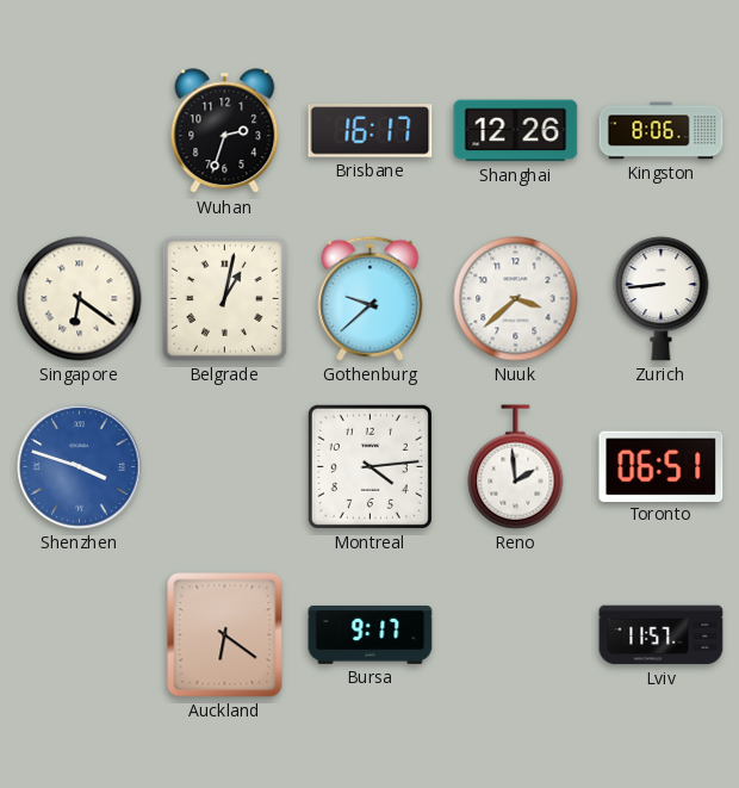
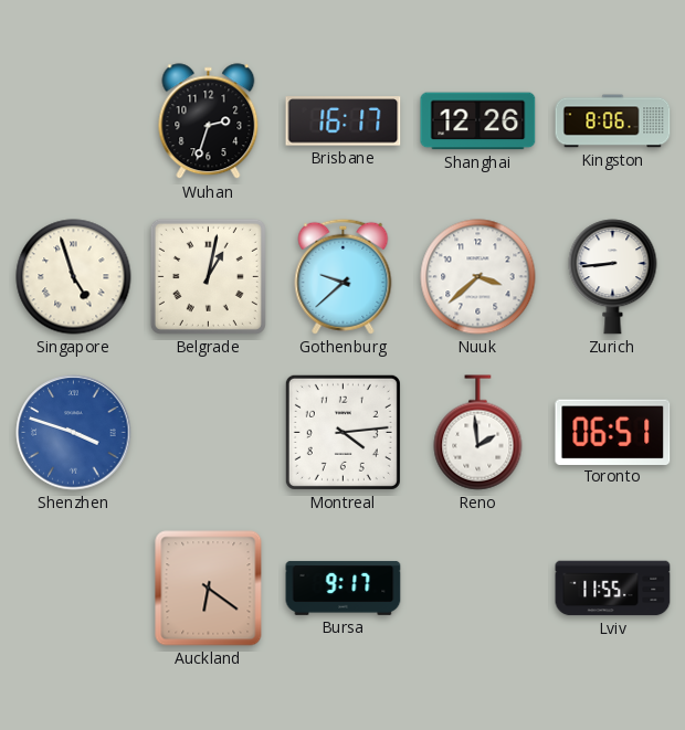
Singapore: 6:21 -> 4:57
Lviv: 11:57 -> 11:55
